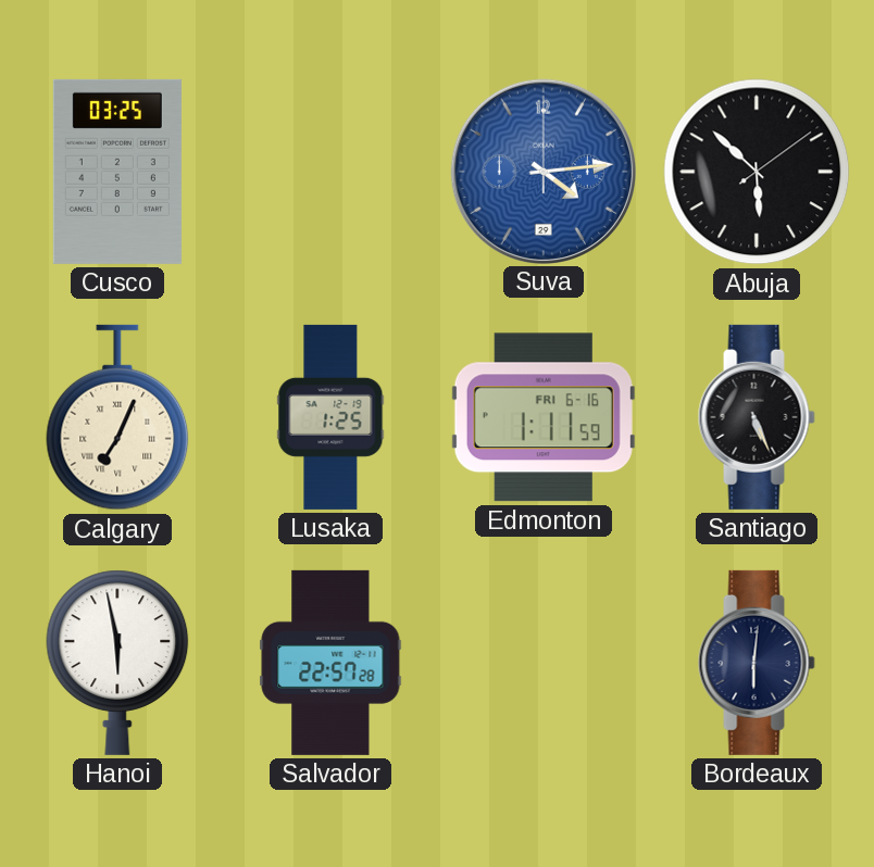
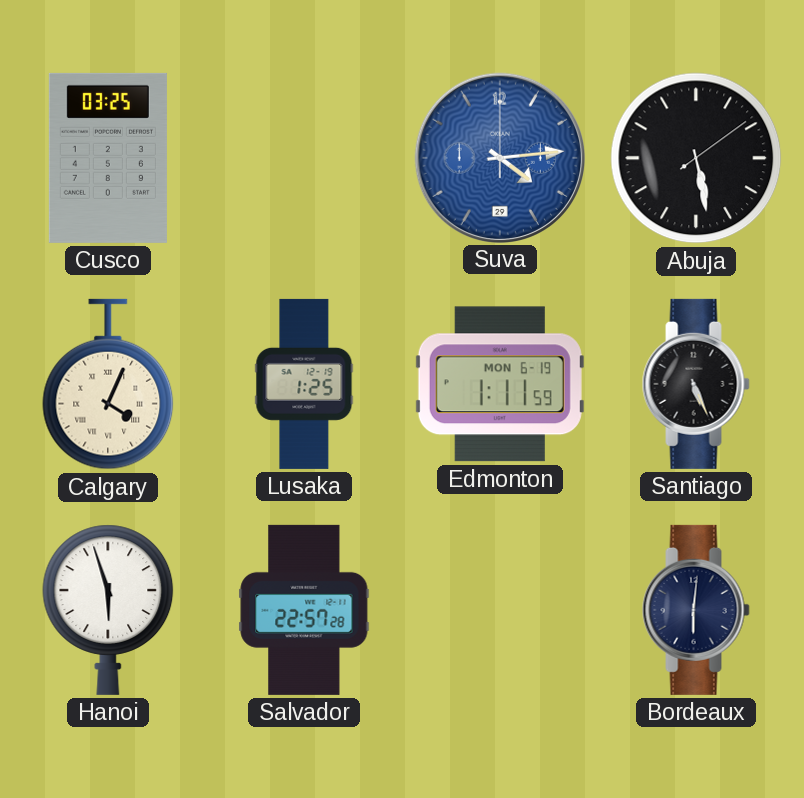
Abuja: 5:52 -> 5:28
Calgary: 7:04 -> 4:04
Edmonton date: FRI 6-16 -> MON 6-19
Hanoi: 5:58 -> 5:57
